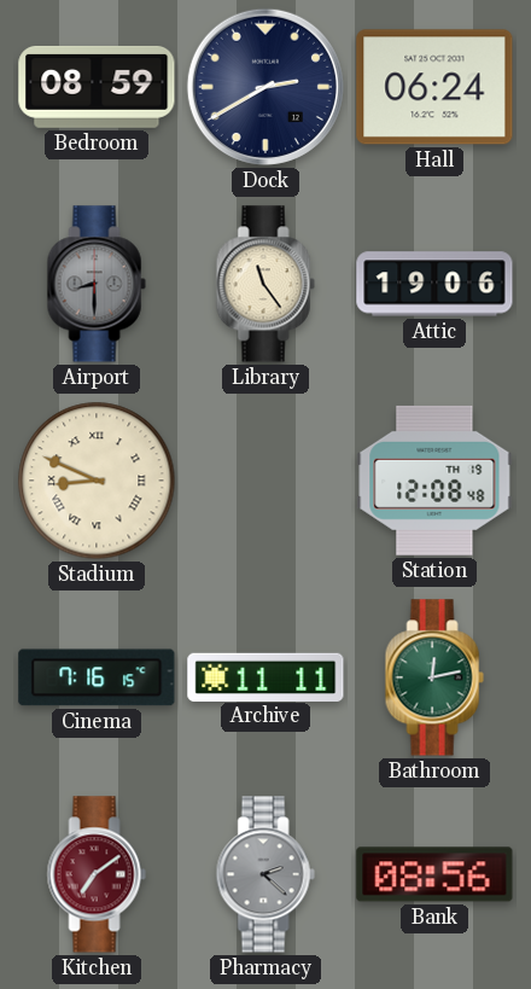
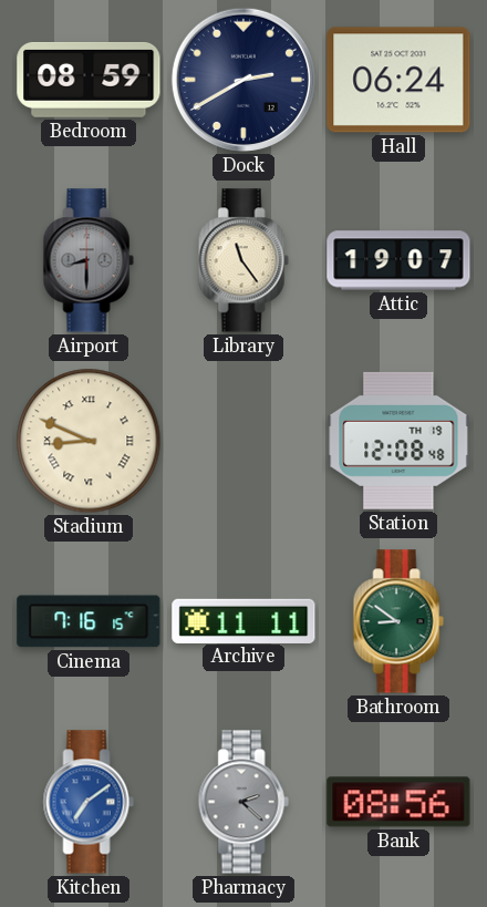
Attic: 19:06 -> 19:07
Bathroom: 12:13 -> 8:51
Kitchen dial: burgundy -> blue
